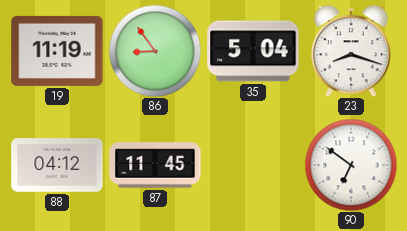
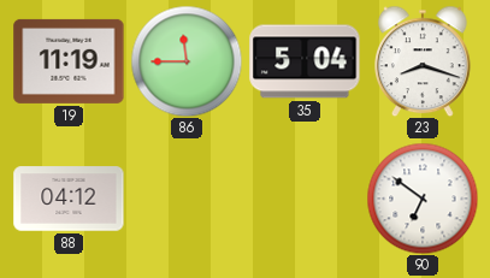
86: 8:54 -> 11:45
87: 11:45 -> none
